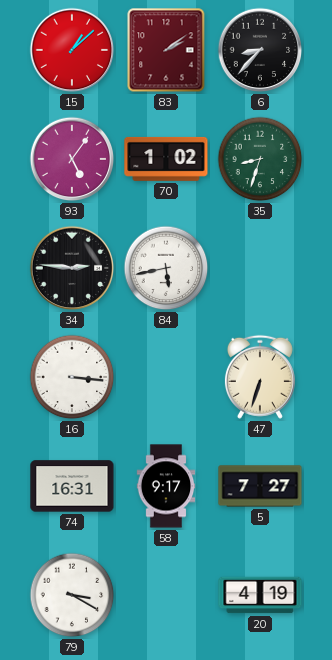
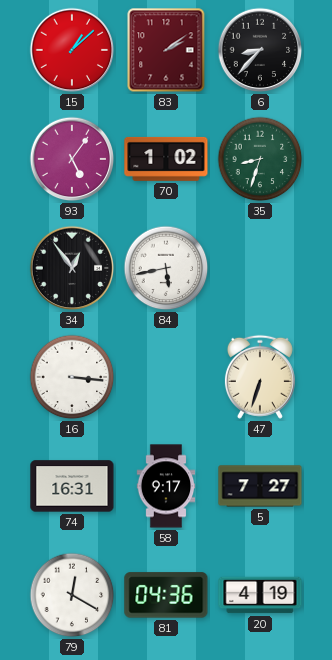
34: 2:46 -> 12:54
79: 3:20 -> 12:20
81: none -> 04:36
